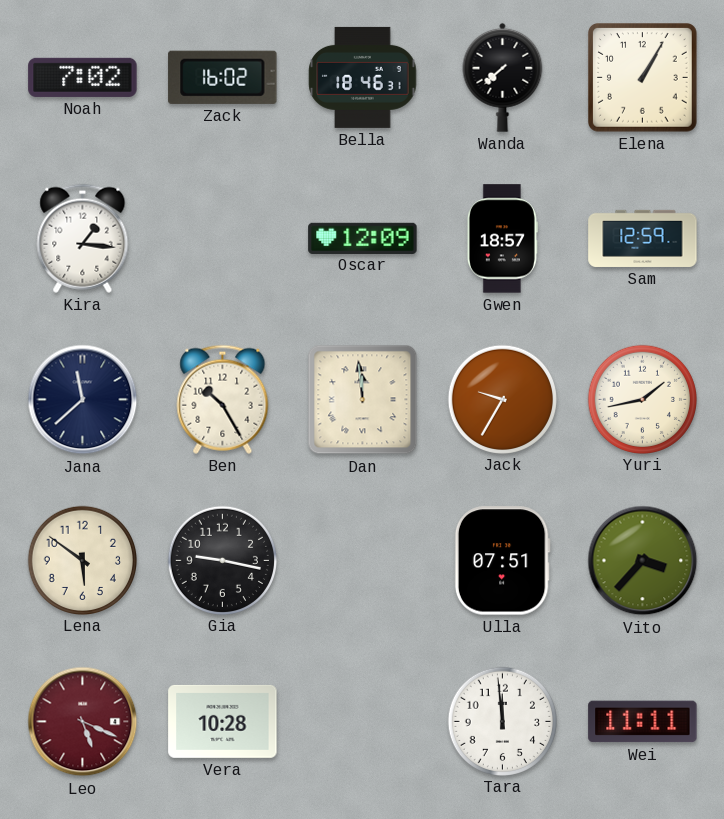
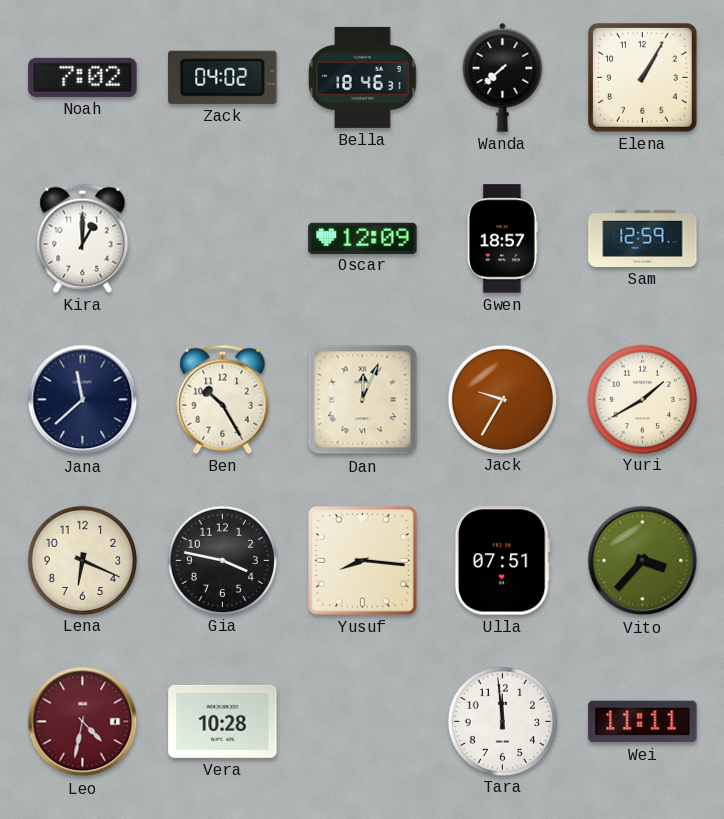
Zack: 16:02 -> 04:02
Kira: 1:16 -> 1:00
Dan: 11:59 -> 12:04
Yuri: 1:43 -> 1:40
Lena: 5:51 -> 6:19
Gia: 9:17 -> 3:47
Yusuf: none -> 8:16
Leo: 5:19 -> 4:32
